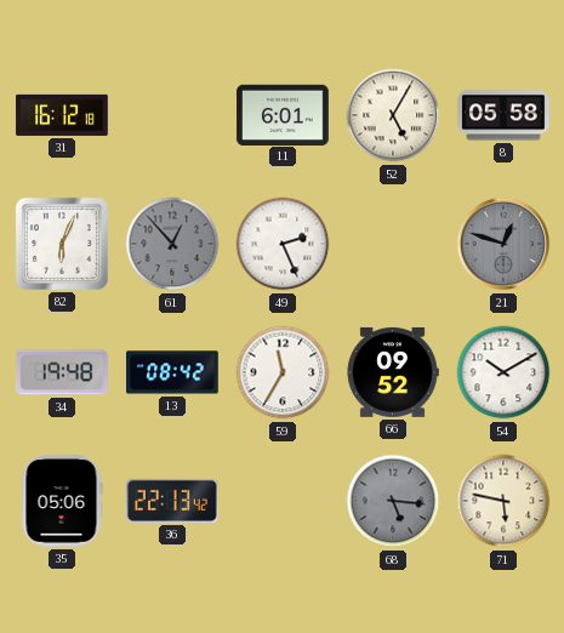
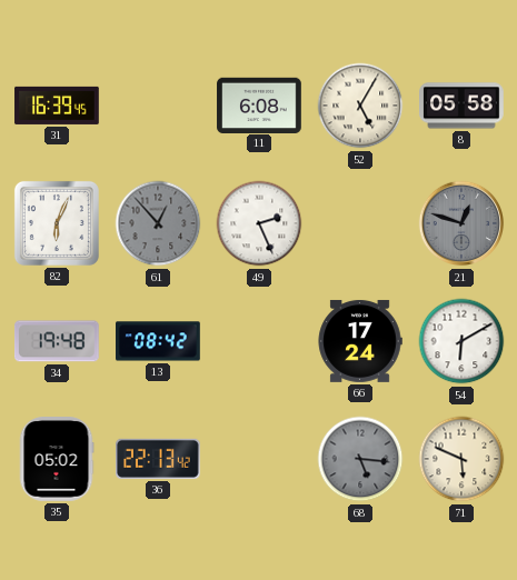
31: 16:12 -> 16:39
11: 6:01 -> 6:08
59: 11:35 -> none
66: 09:52 -> 17:24
54: 10:10 -> 6:10
35: 05:06 -> 05:02
71: 5:47 -> 5:49
